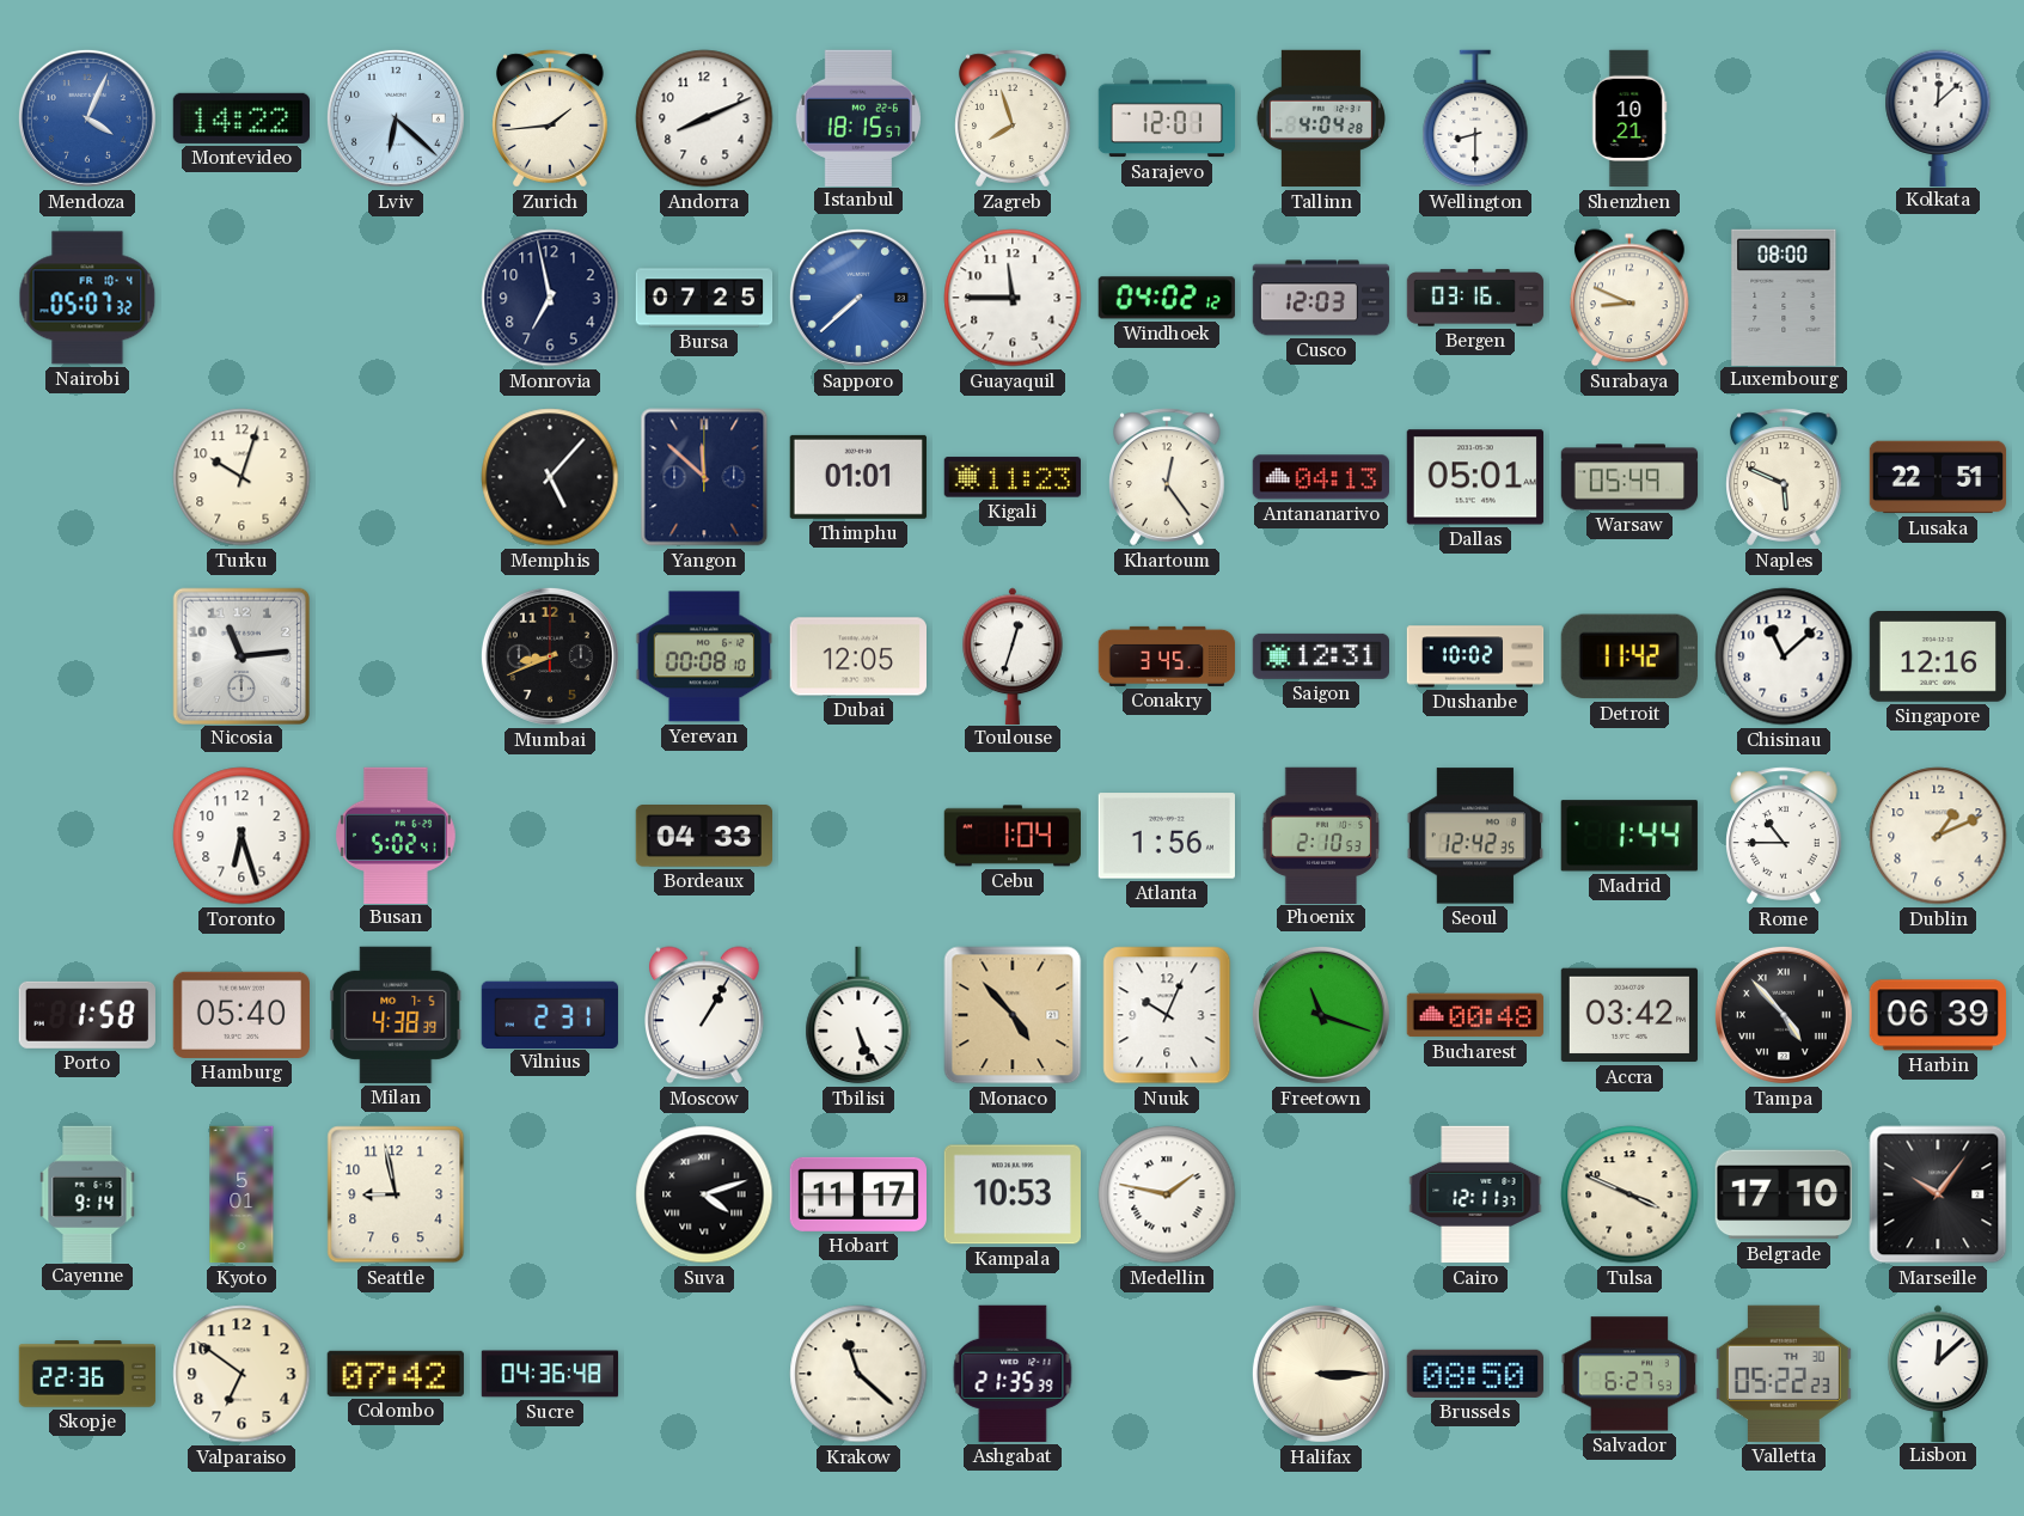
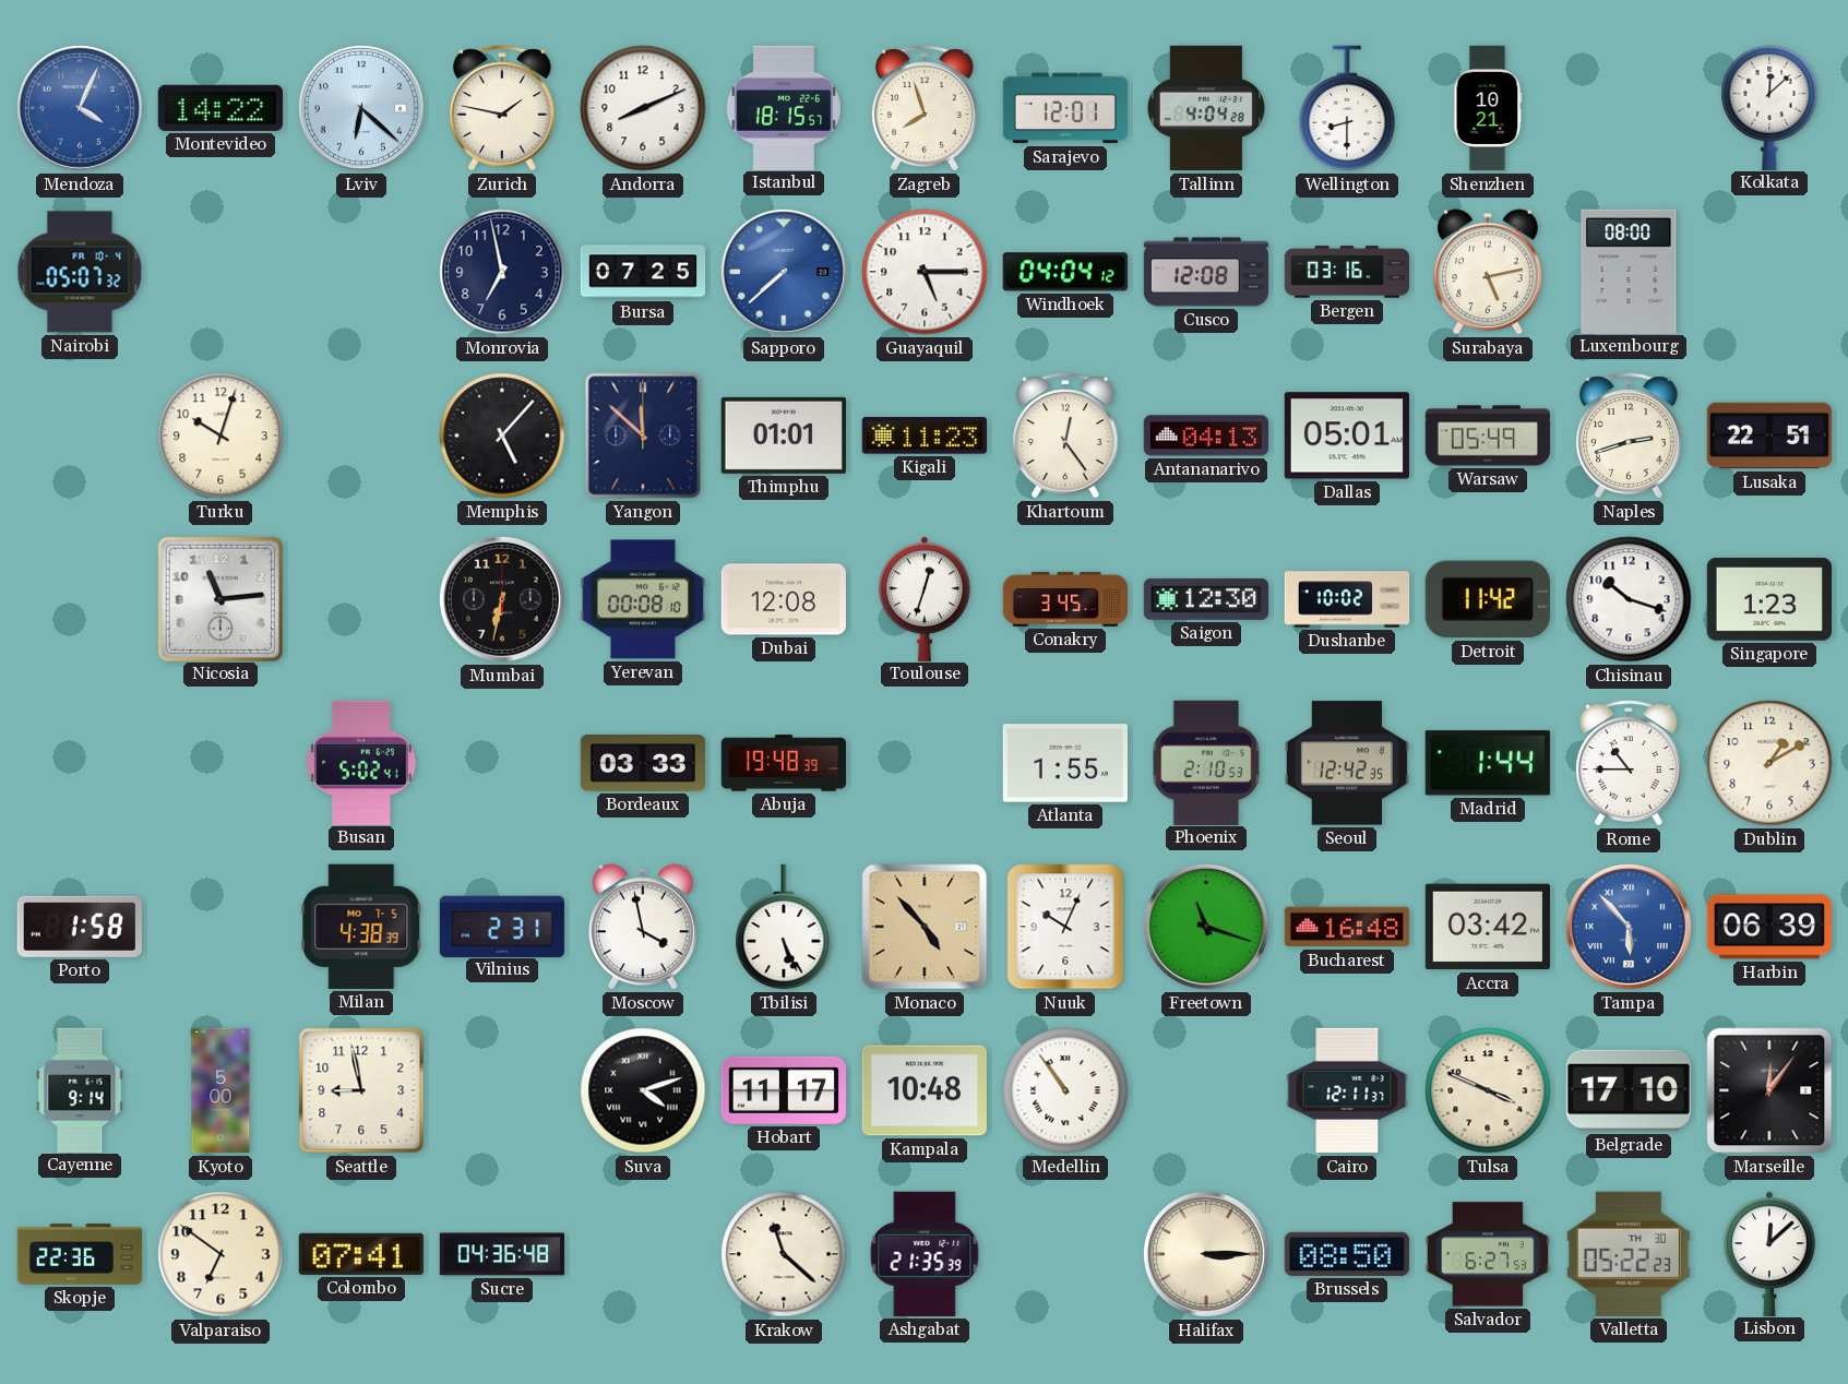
Zurich: 1:44 -> 1:47
Guayaquil: 11:45 -> 5:15
Windhoek: 04:02 -> 04:04
Cusco: 12:03 -> 12:08
Surabaya: 8:49 -> 5:13
Naples: 5:49 -> 2:42
Mumbai: 8:41 -> 6:32
Dubai: 12:05 -> 12:08
Saigon: 12:31 -> 12:30
Chisinau: 11:08 -> 10:18
Singapore: 12:16 -> 1:23
Toronto: 6:27 -> none
Bordeaux: 04:33 -> 03:33
Abuja: none -> 19:48
Cebu: 1:04 -> none
Atlanta: 1:56 -> 1:55
Dublin: 1:11 -> 1:10
Hamburg: 05:40 -> none
Moscow: 1:05 -> 3:58
Bucharest: 00:48 -> 16:48
Tampa: 4:53 -> 5:53
Tampa dial: black -> blue
Kyoto: 5:01 -> 5:00
Kampala: 10:53 -> 10:48
Medellin: 1:47 -> 10:54
Marseille: 10:06 -> 12:06
Colombo: 07:42 -> 07:41
